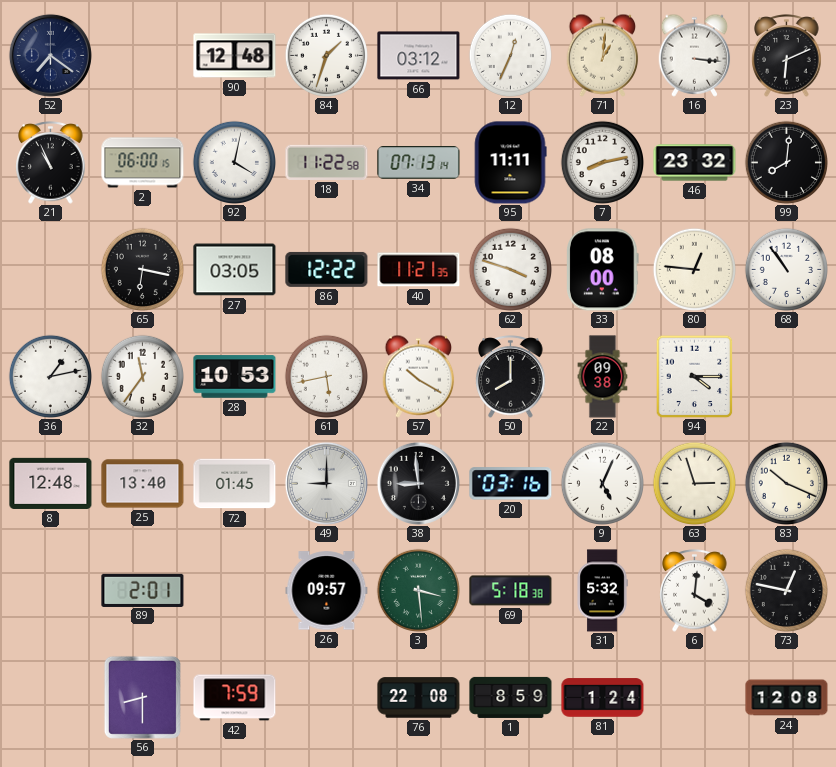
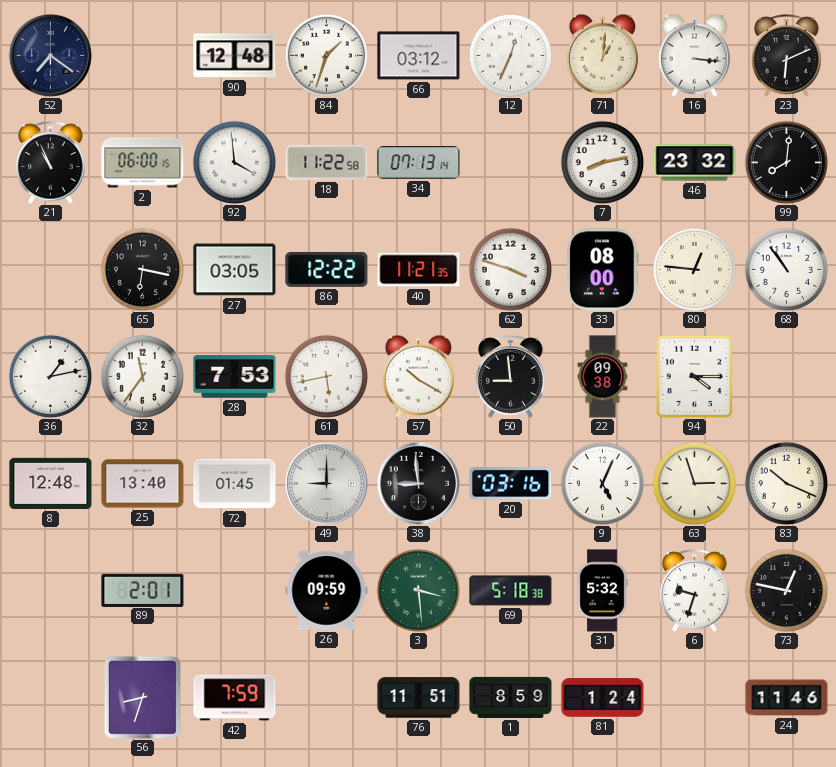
92: 4:02 -> 3:59
95: 11:11 -> none
28: 10:53 -> 7:53
50: 8:00 -> 8:59
26: 09:57 -> 09:59
6: 4:01 -> 9:33
56: 8:30 -> 8:33
76: 22:08 -> 11:51
24: 12:08 -> 11:46
